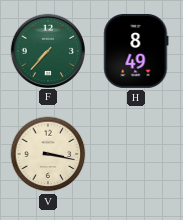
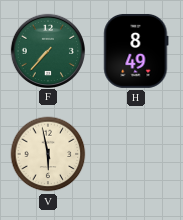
V: 3:17 -> 5:58
